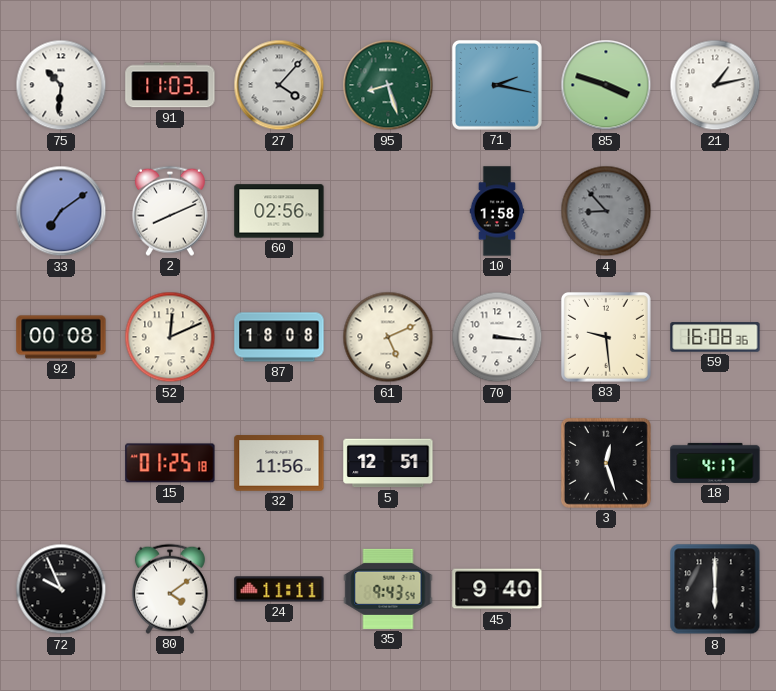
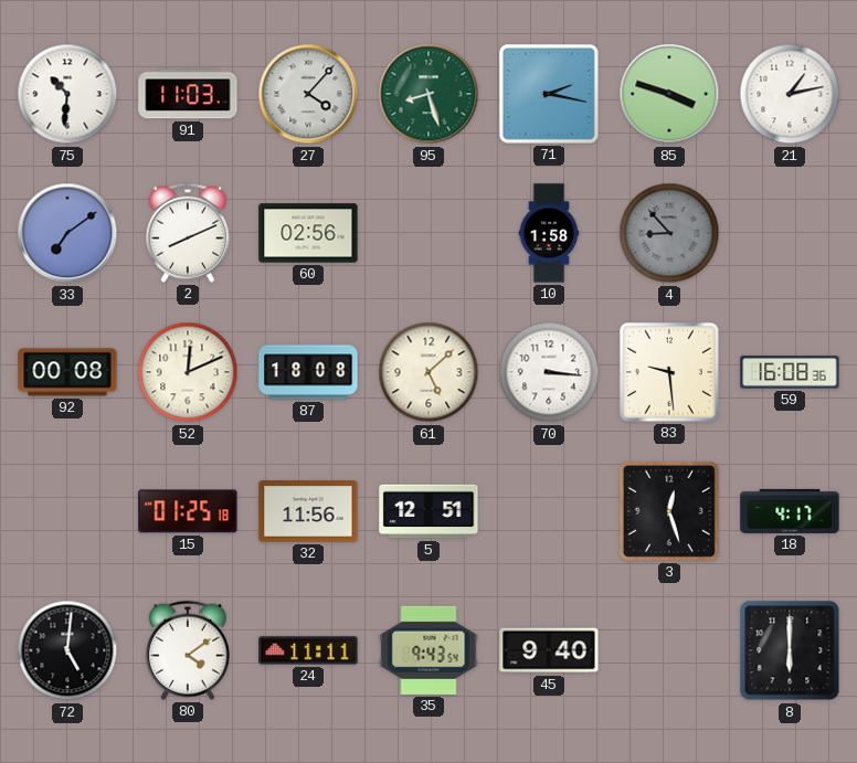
61: 5:11 -> 5:08
72: 9:56 -> 5:01
